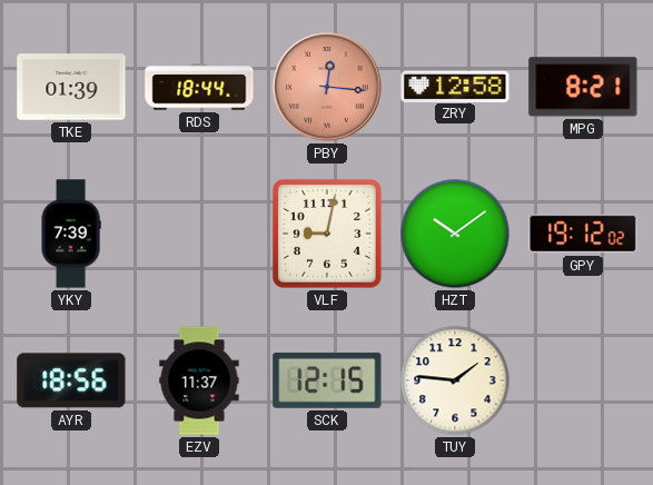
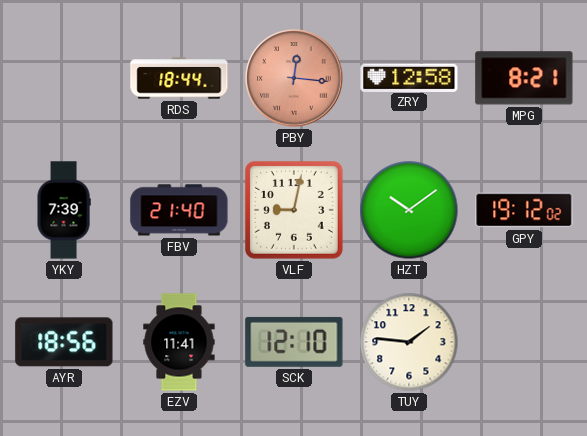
TKE: 01:39 -> none
FBV: none -> 21:40
EZV: 11:37 -> 11:41
SCK: 12:15 -> 12:10
